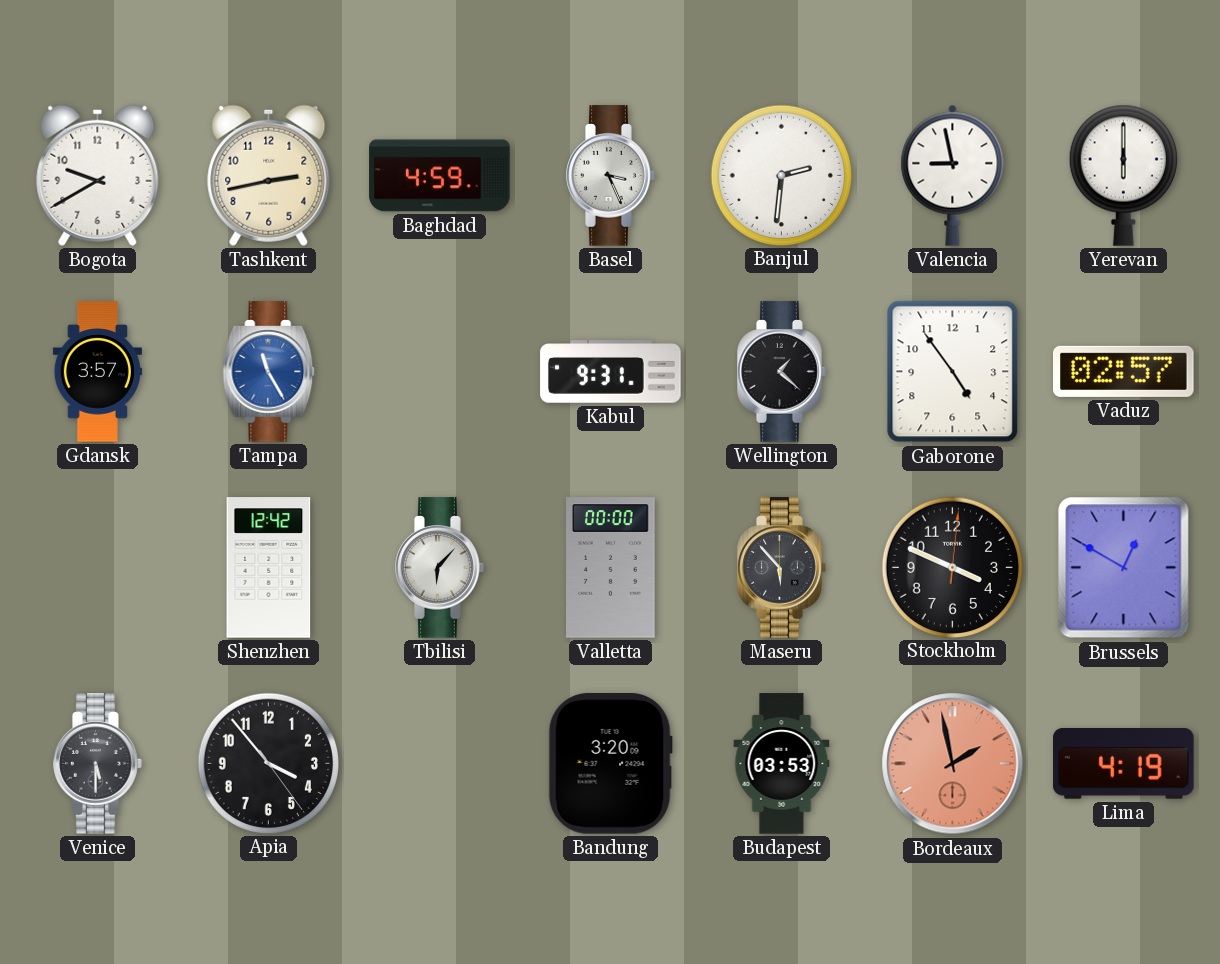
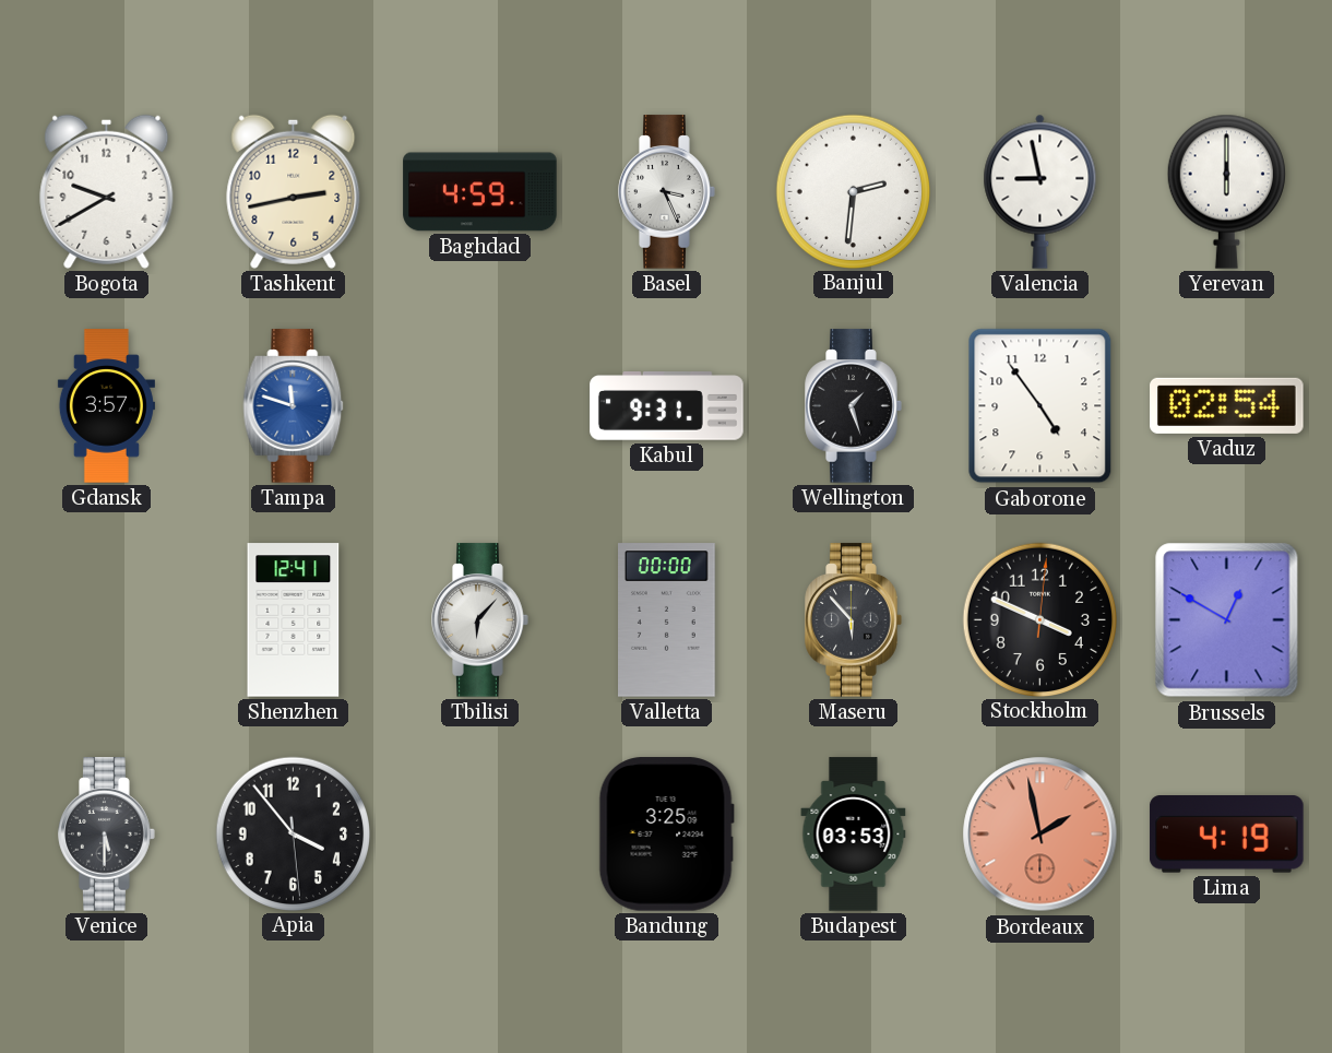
Tampa: 11:25 -> 11:48
Wellington: 1:22 -> 1:27
Vaduz: 02:57 -> 02:54
Shenzhen: 12:42 -> 12:41
Apia: 3:53:24 -> 3:53:29
Bandung: 3:20 -> 3:25
